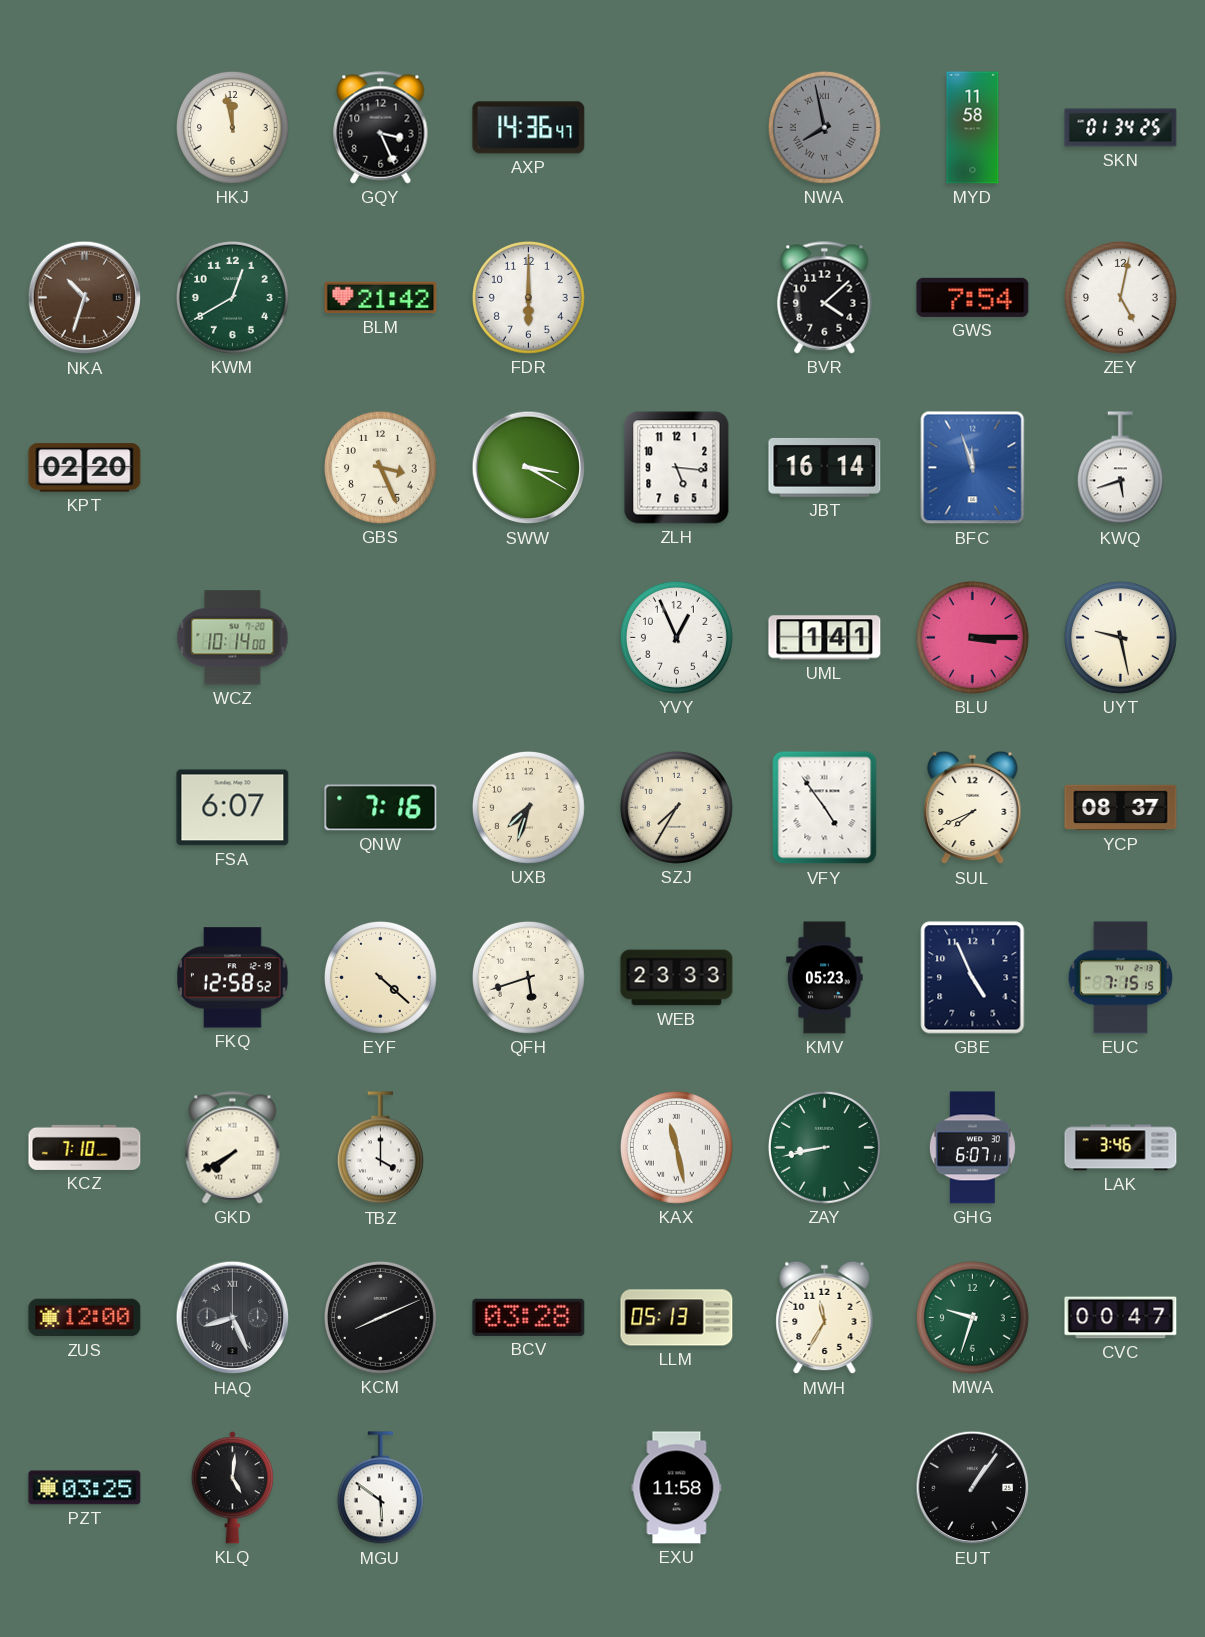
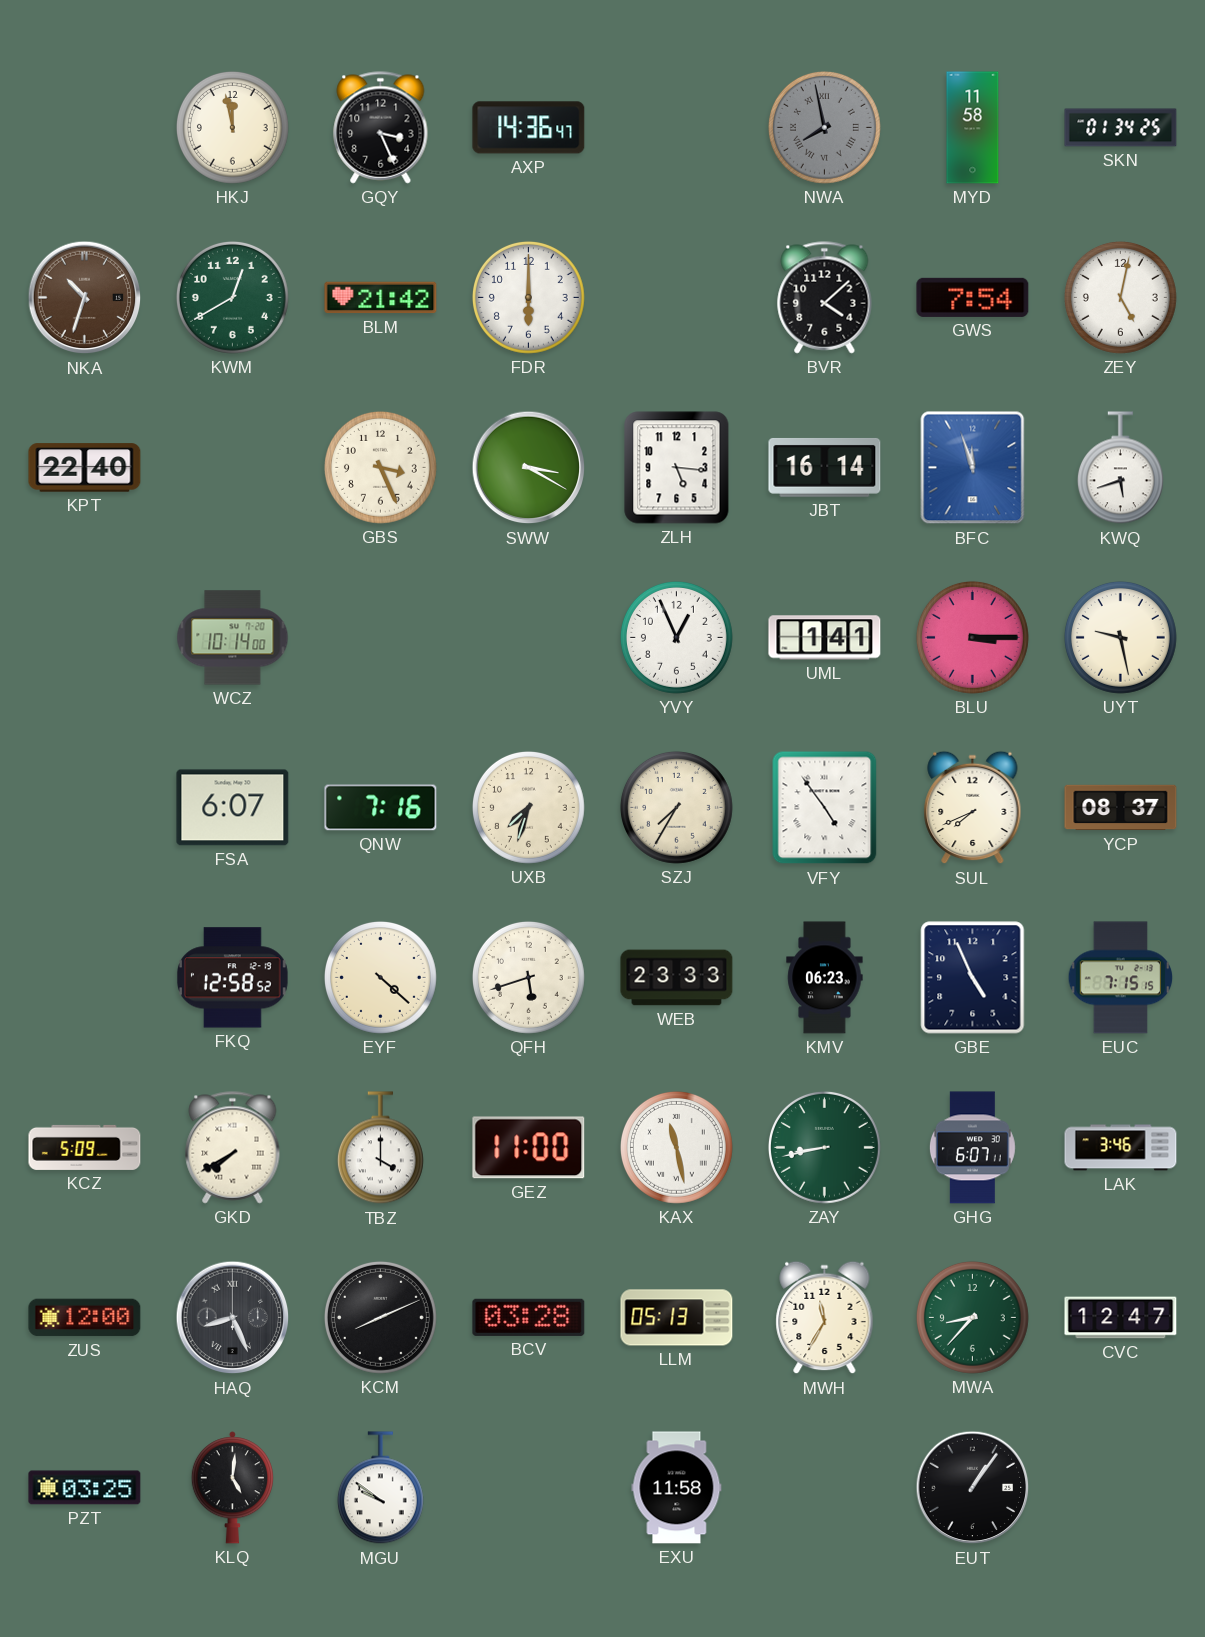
KPT: 02:20 -> 22:40
KMV: 05:23 -> 06:23
KCZ: 7:10 -> 5:09
GEZ: none -> 11:00
MWA: 9:33 -> 8:37
CVC: 00:47 -> 12:47
MGU: 5:51 -> 9:51
